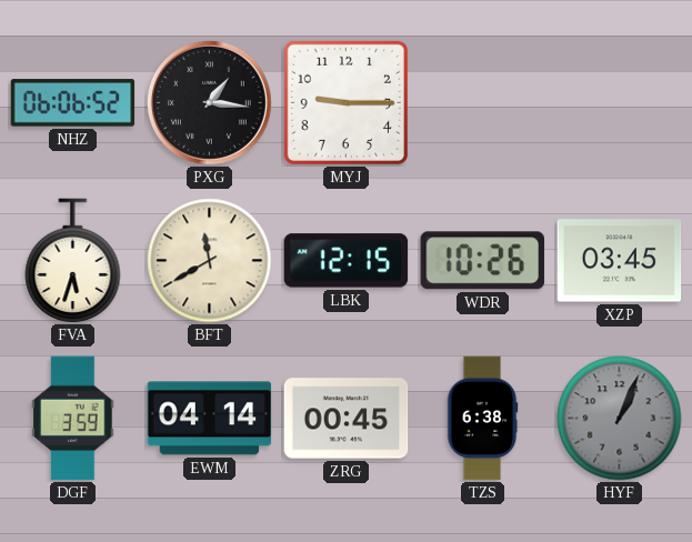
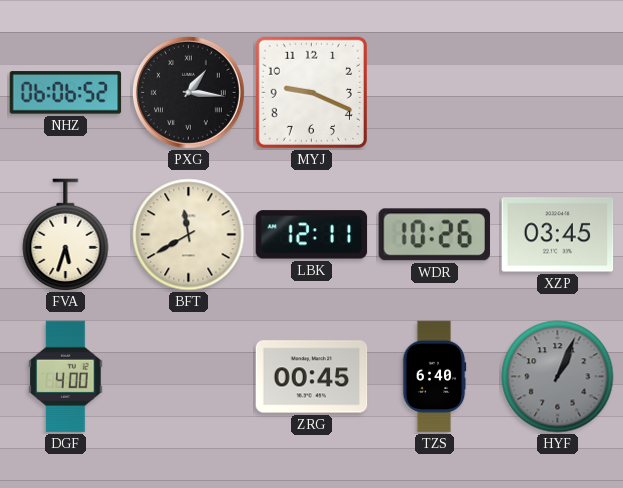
MYJ: 9:15 -> 9:19
LBK: 12:15 -> 12:11
DGF: 3:59 -> 4:00
EWM: 04:14 -> none
TZS: 6:38 -> 6:40
